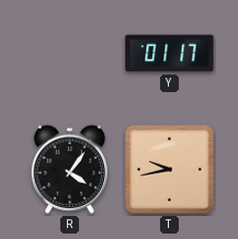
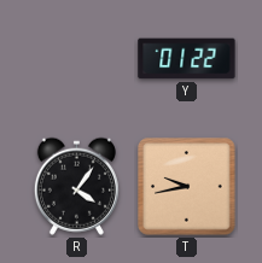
Y: 01:17 -> 01:22
